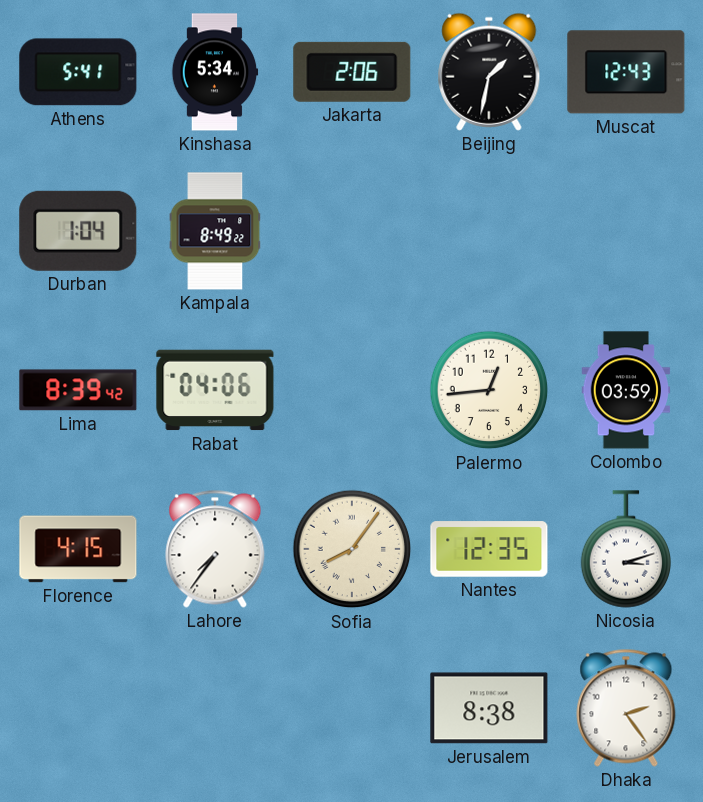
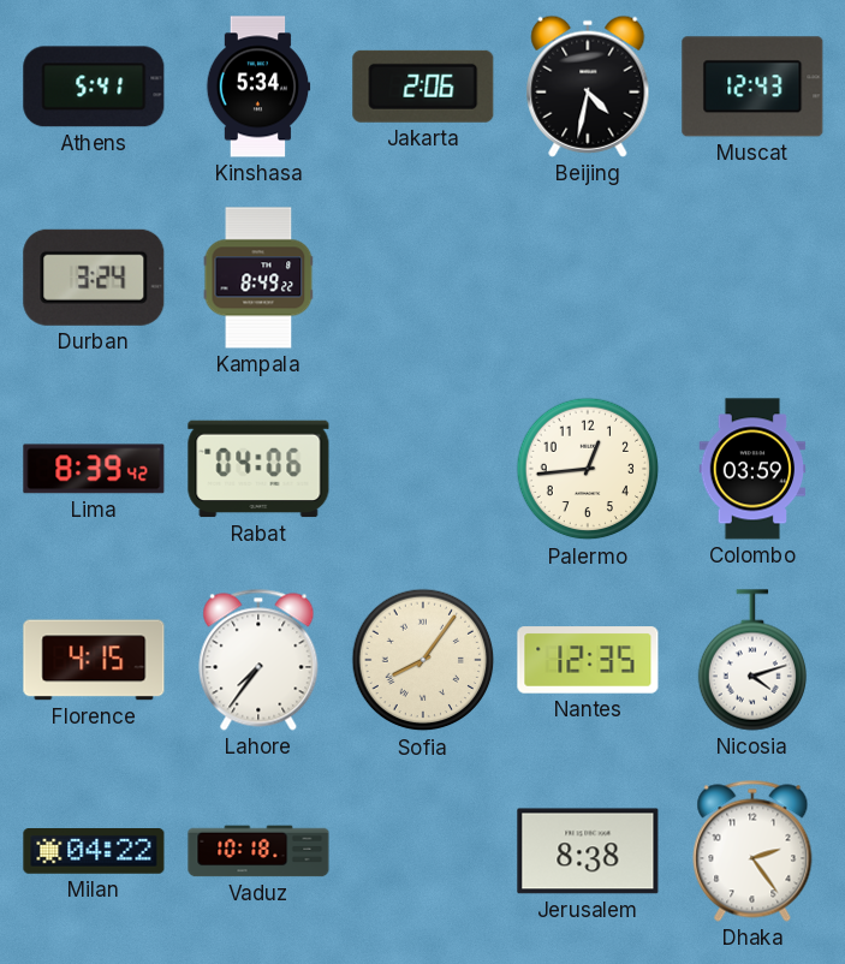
Beijing: 1:32 -> 4:32
Durban: 1:04 -> 3:24
Nicosia: 3:12 -> 4:12
Milan: none -> 04:22
Vaduz: none -> 10:18
